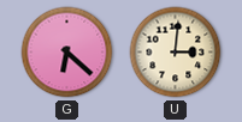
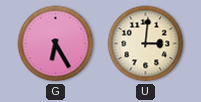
G: 6:22 -> 6:25
